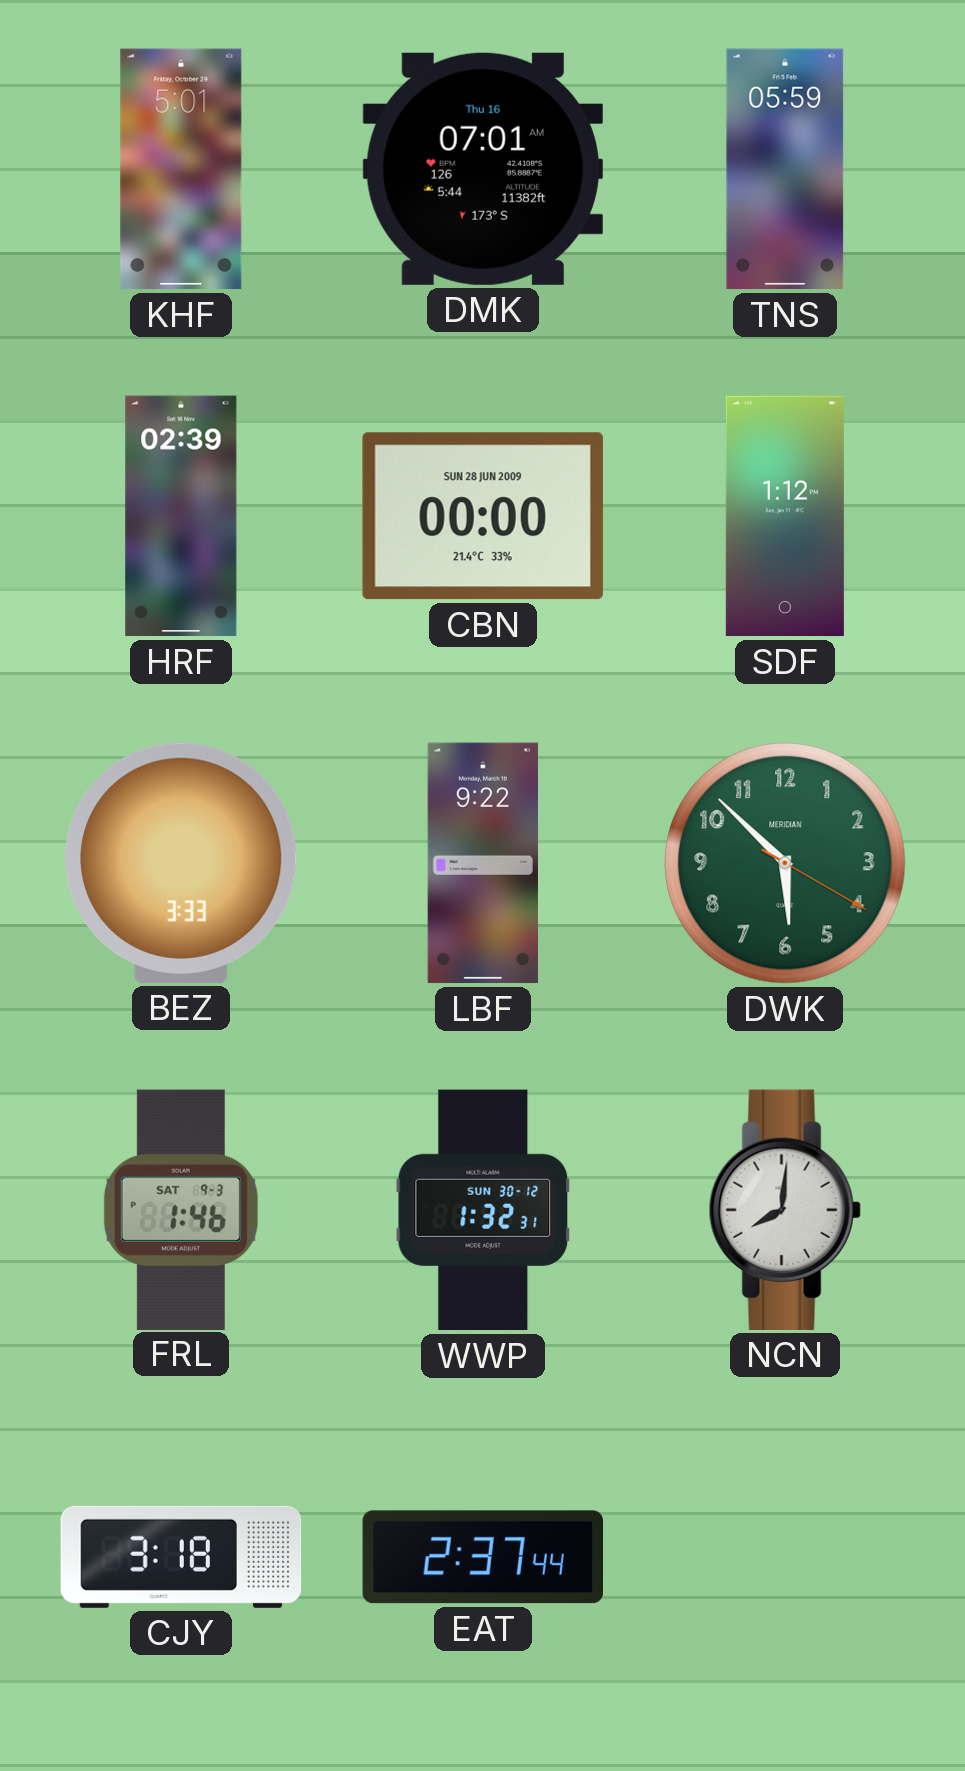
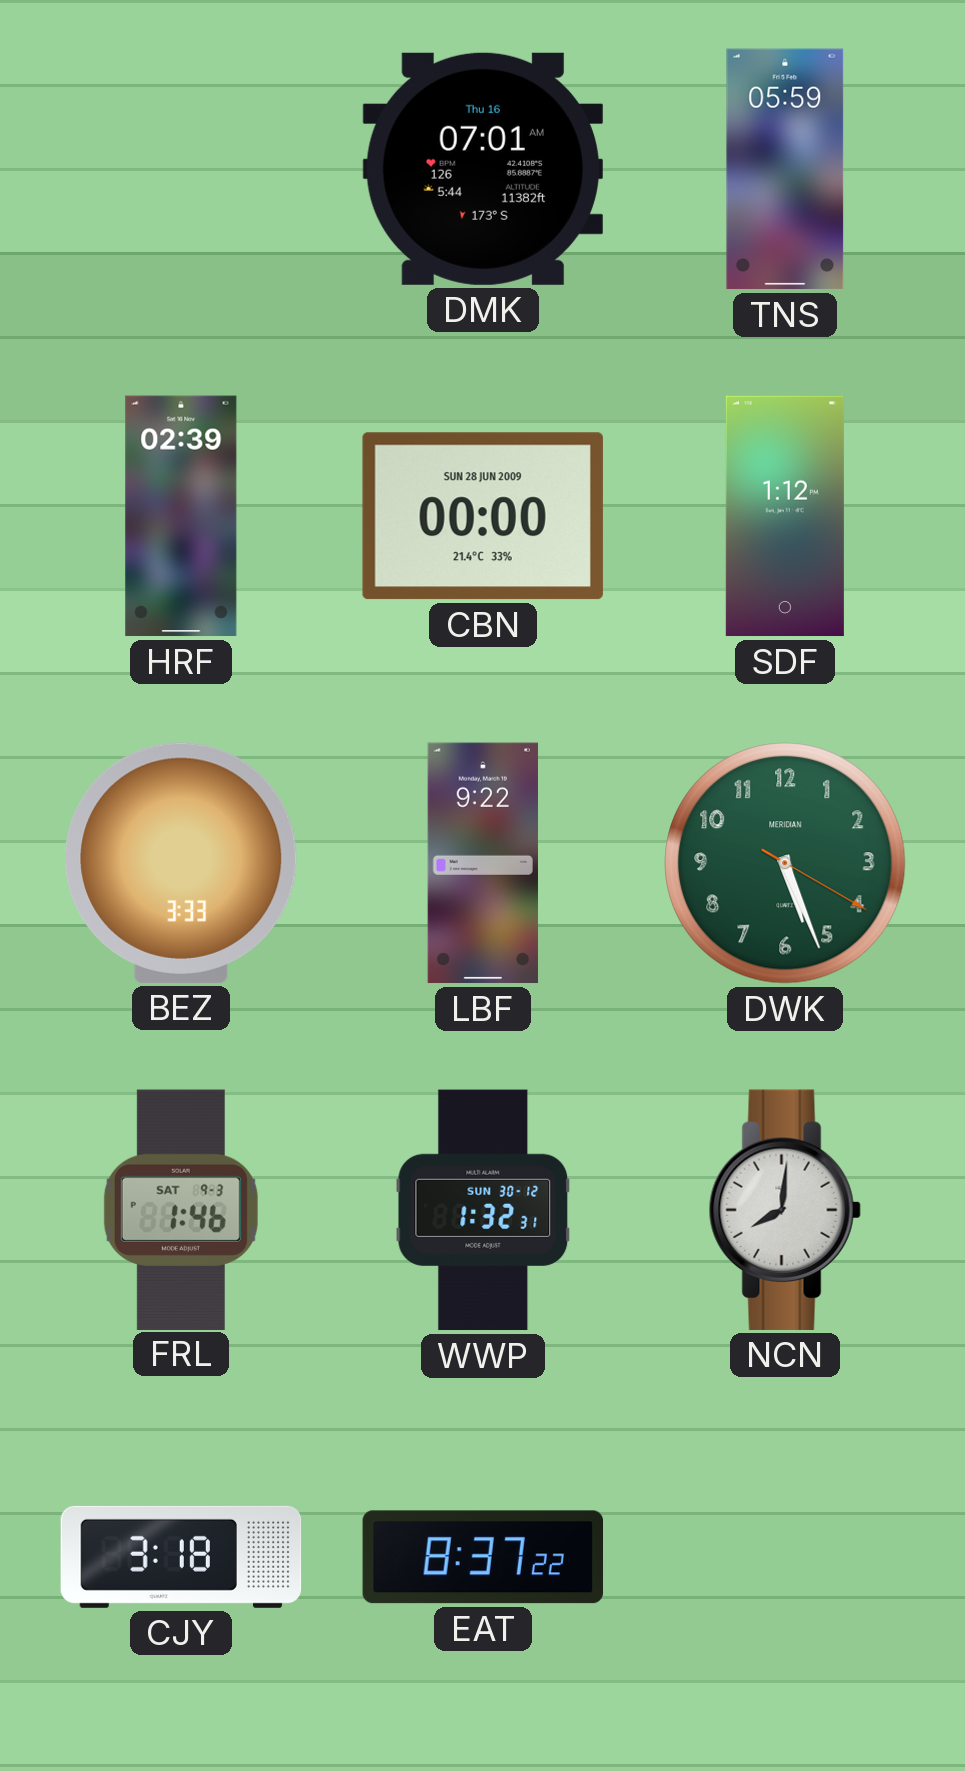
KHF: 5:01 -> none
DWK: 5:52 -> 5:26
EAT: 2:37 -> 8:37
